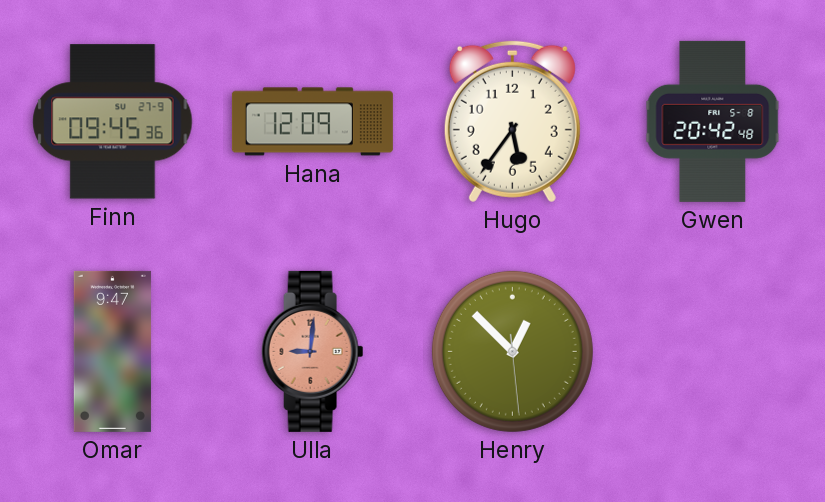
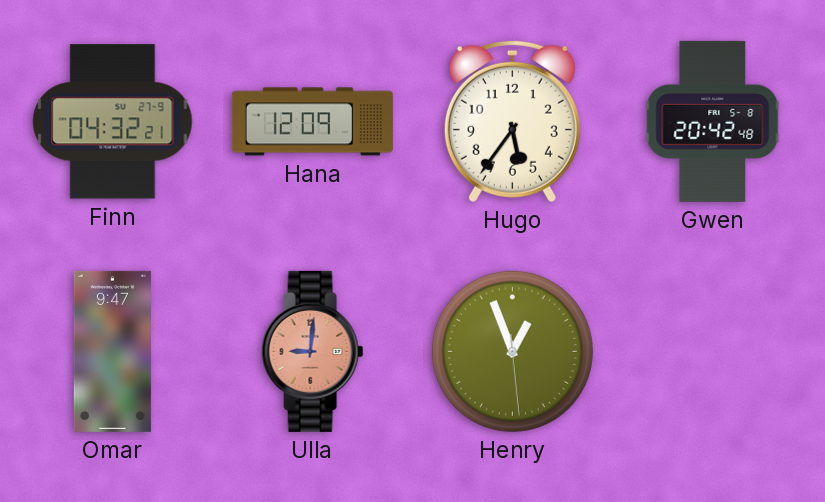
Finn: 09:45 -> 04:32
Henry: 12:52 -> 12:56
